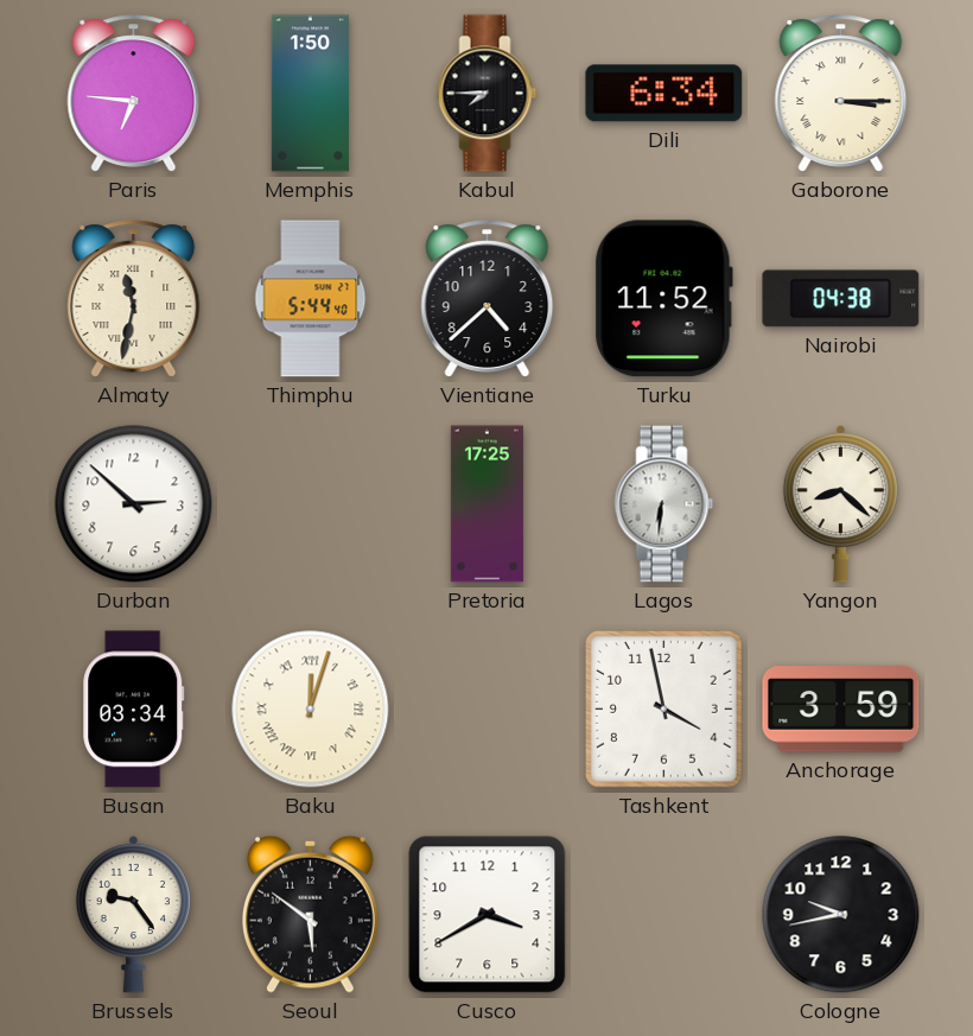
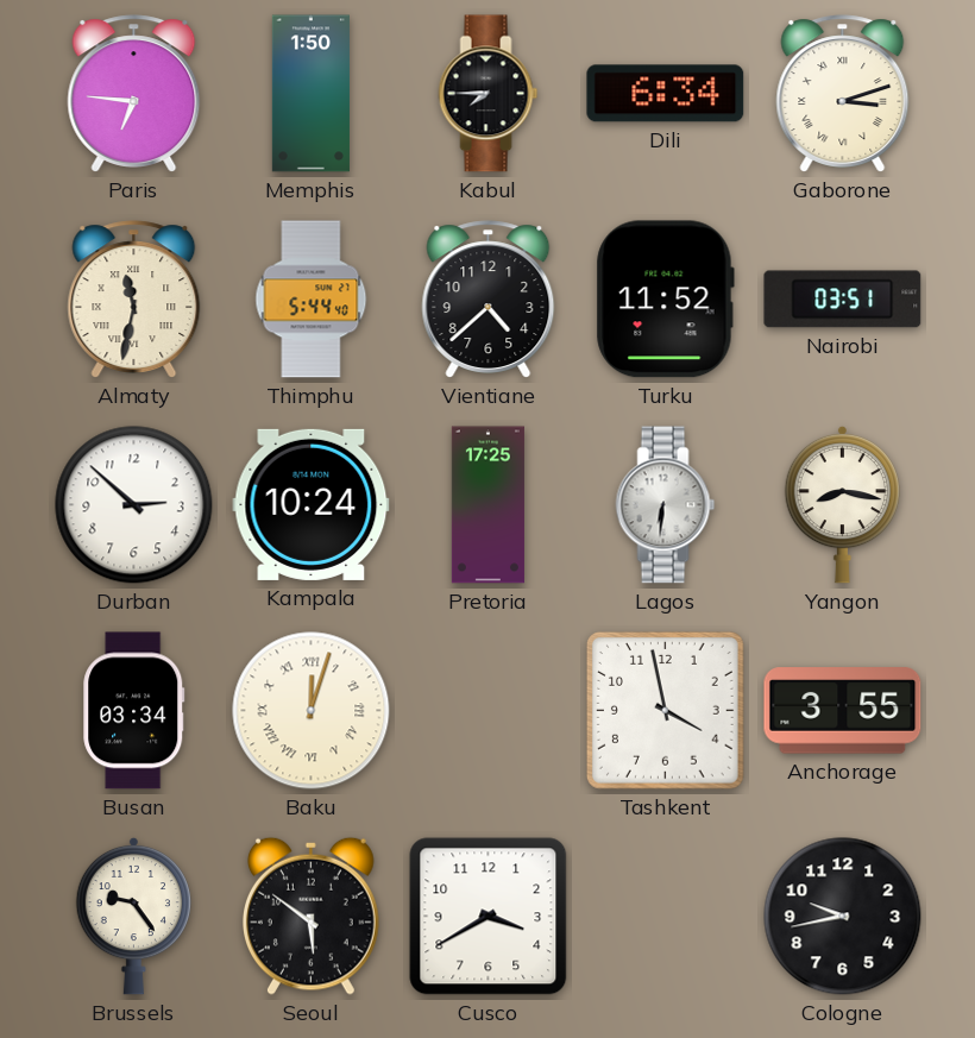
Gaborone: 3:15 -> 3:12
Nairobi: 04:38 -> 03:51
Kampala: none -> 10:24
Yangon: 8:22 -> 8:17
Anchorage: 3:59 -> 3:55
